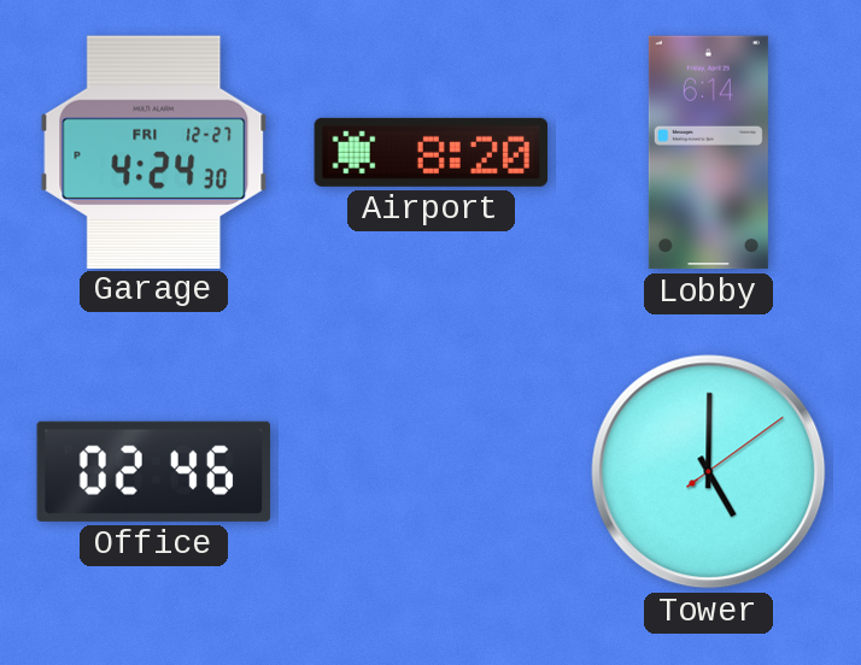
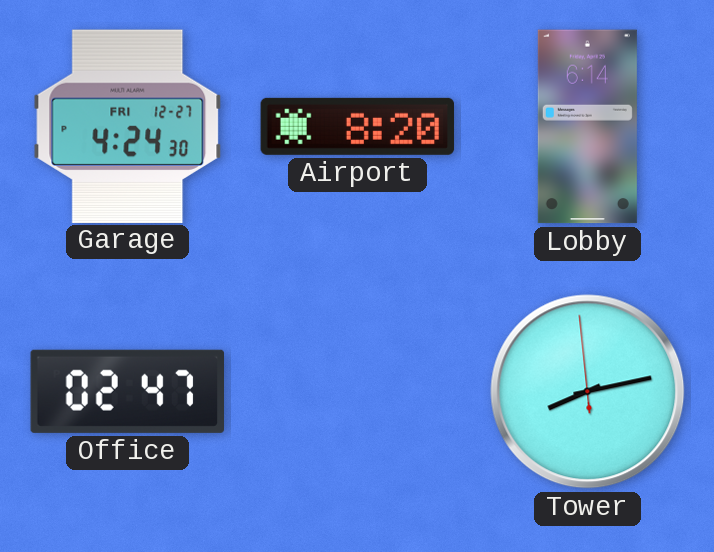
Office: 02:46 -> 02:47
Tower: 5:00 -> 8:12
